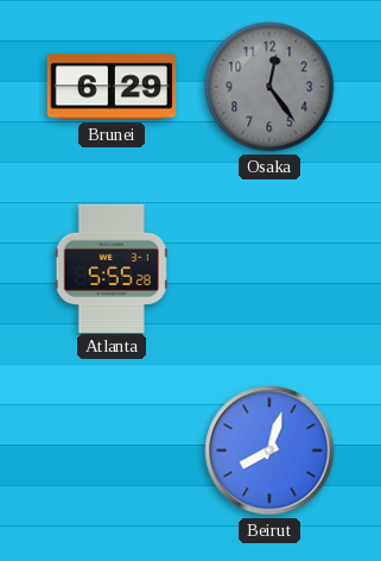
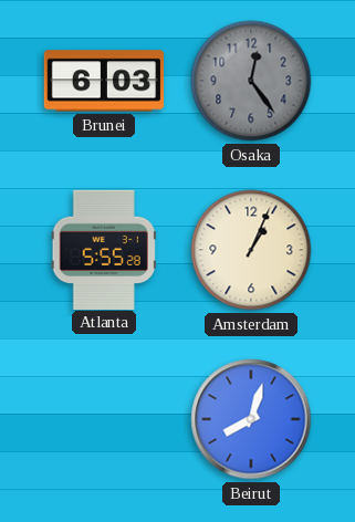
Brunei: 6:29 -> 6:03
Amsterdam: none -> 1:04
